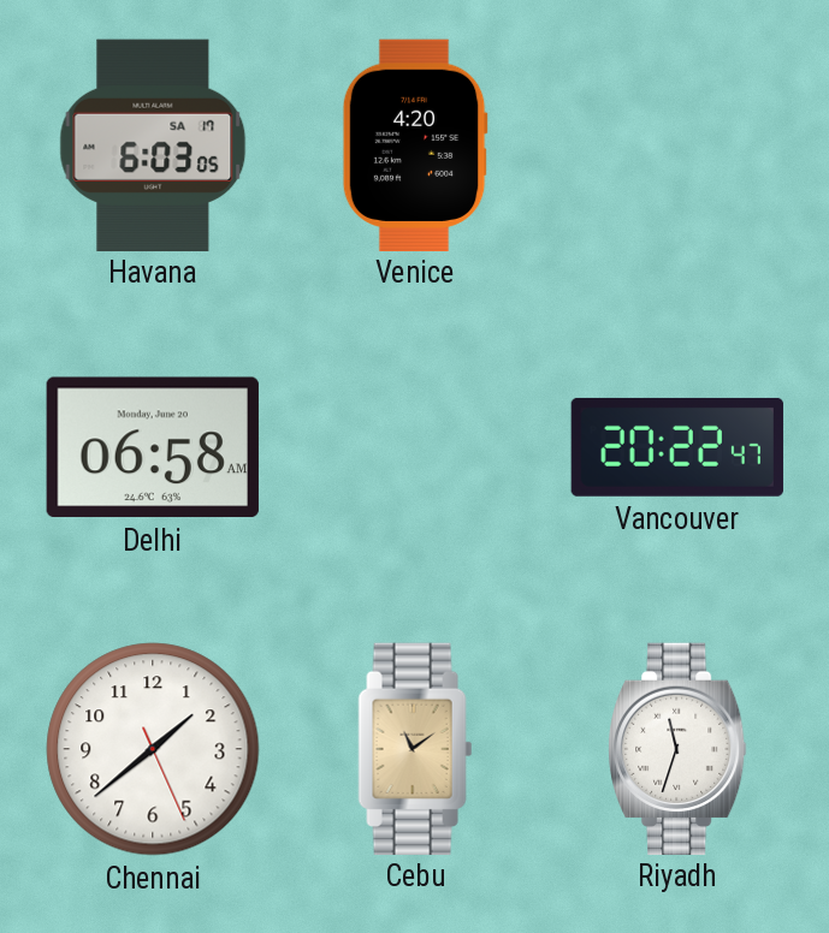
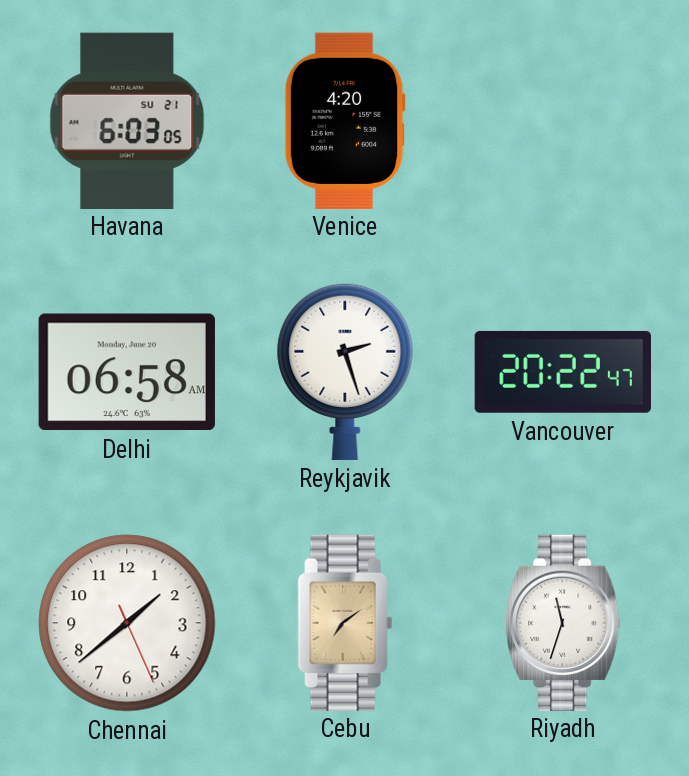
Havana date: SA 17 -> SU 21
Reykjavik: none -> 2:27
Cebu: 11:09 -> 7:09
